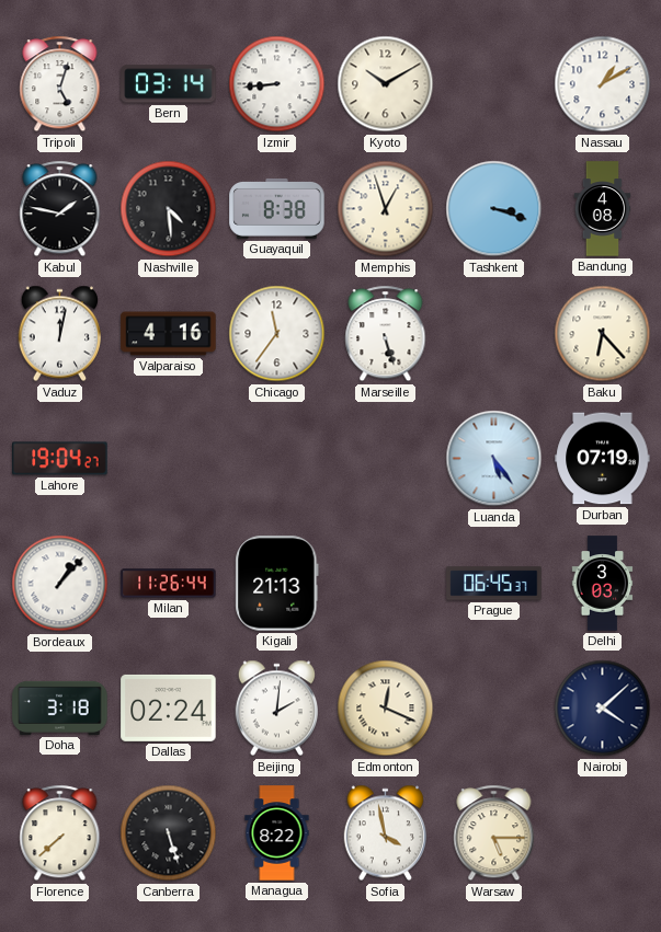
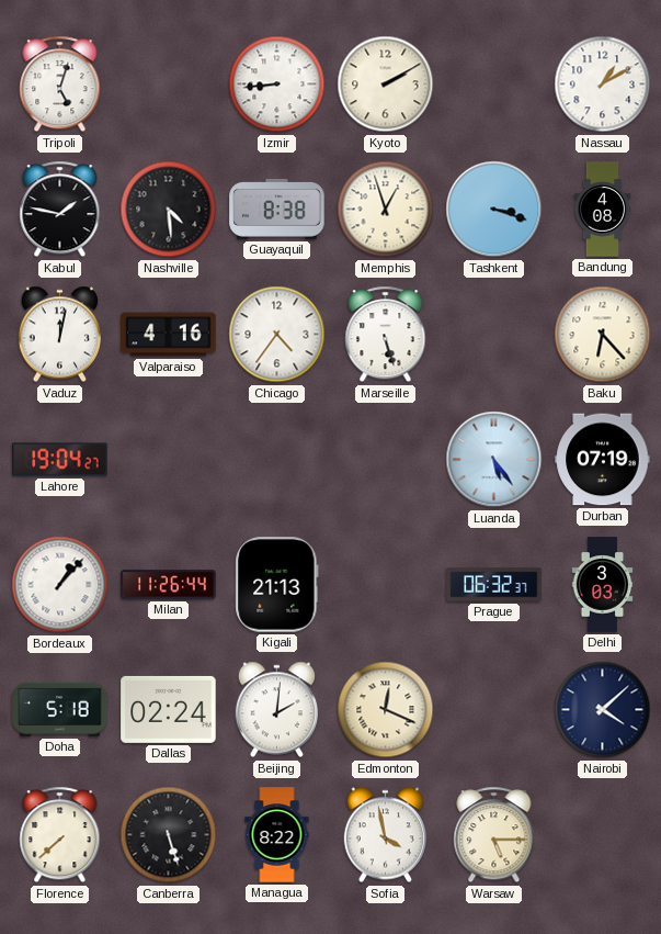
Bern: 03:14 -> none
Kyoto: 10:10 -> 2:10
Chicago: 11:36 -> 4:36
Prague: 06:45 -> 06:32
Doha: 3:18 -> 5:18
